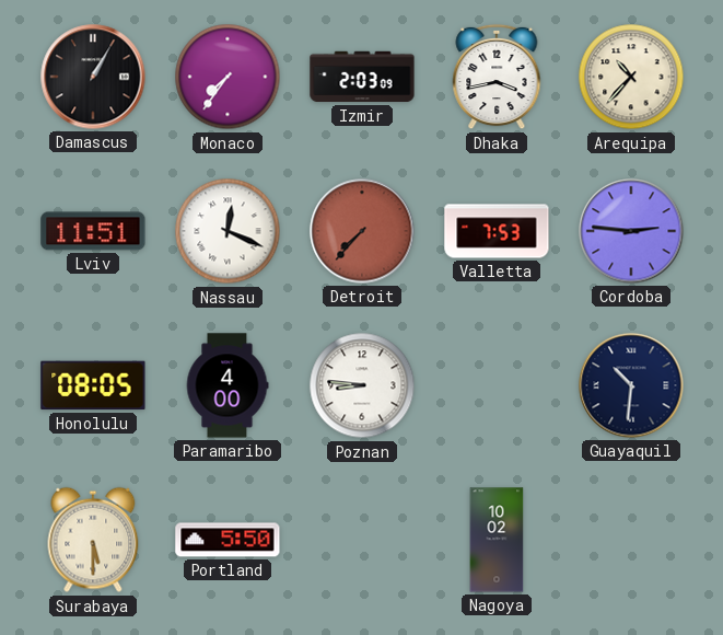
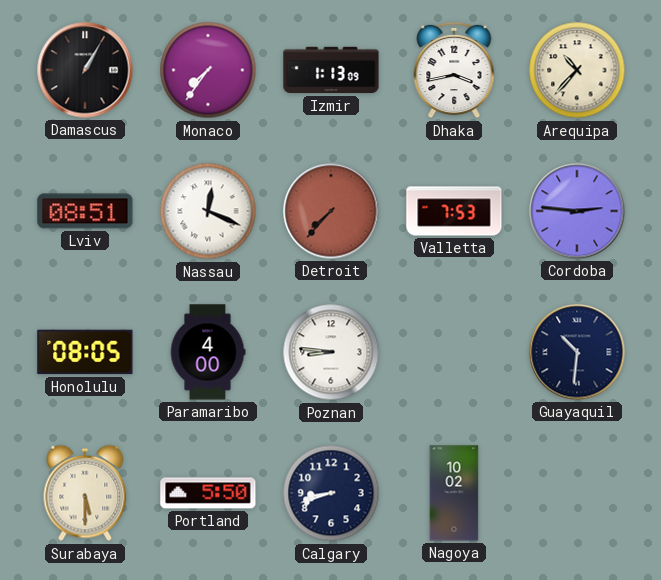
Izmir: 2:03 -> 1:13
Lviv: 11:51 -> 08:51
Calgary: none -> 8:42
